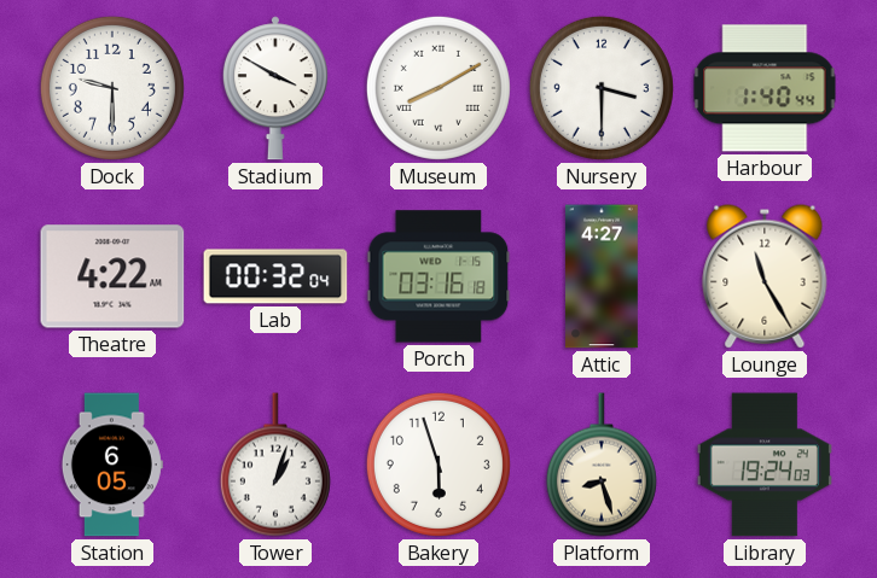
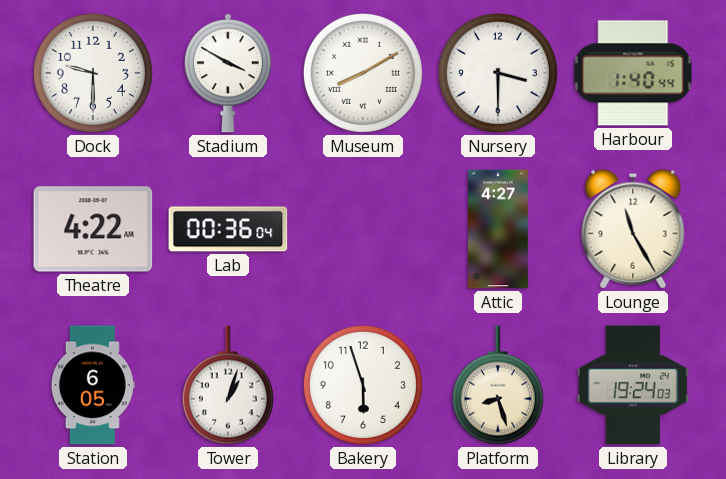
Lab: 00:32 -> 00:36
Porch: 03:16 -> none
